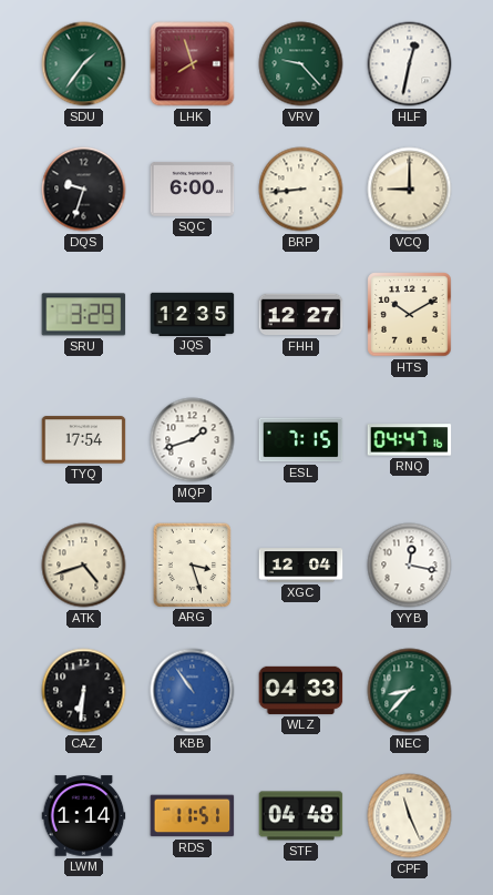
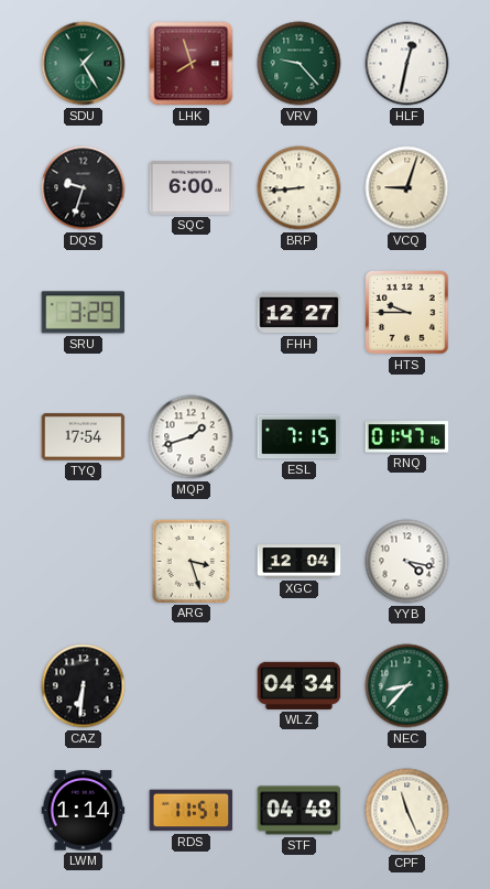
SDU: 1:36 -> 1:25
VCQ: 9:00 -> 9:03
JQS: 12:35 -> none
HTS: 10:10 -> 9:45
RNQ: 04:47 -> 01:47
ATK: 4:42 -> none
YYB: 12:17 -> 4:17
KBB: 10:54 -> none
WLZ: 04:33 -> 04:34
